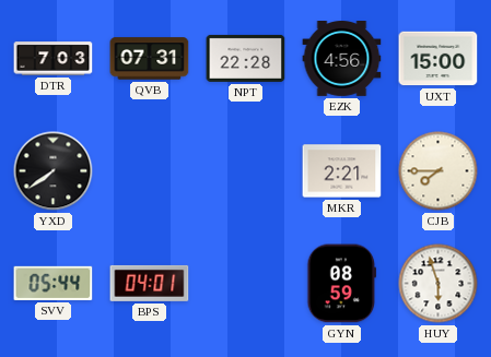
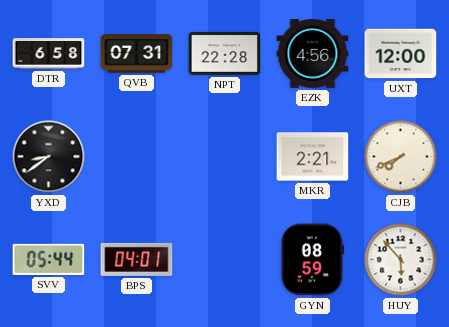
DTR: 7:03 -> 6:58
UXT: 15:00 -> 12:00
YXD: 7:39 -> 8:39
CJB: 7:45 -> 7:41
HUY: 5:57 -> 5:53
